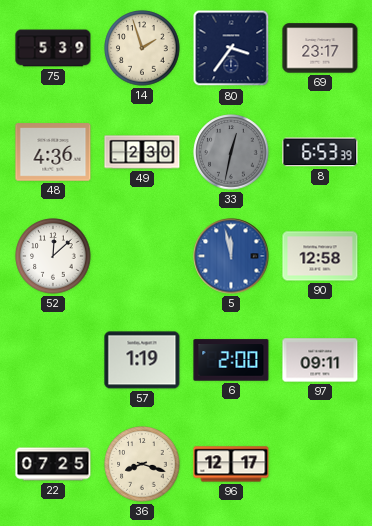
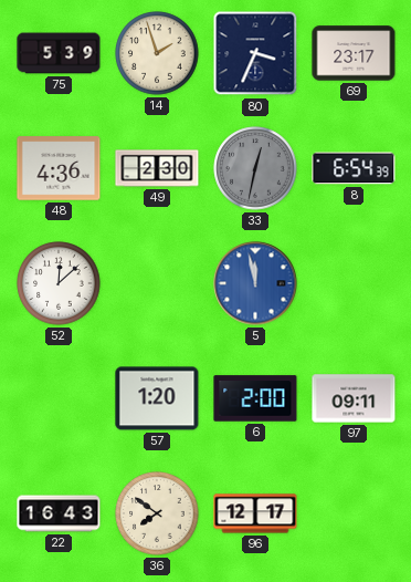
80: 3:36 -> 3:34
8: 6:53 -> 6:54
90: 12:58 -> none
57: 1:19 -> 1:20
22: 07:25 -> 16:43
36: 8:18 -> 7:51
